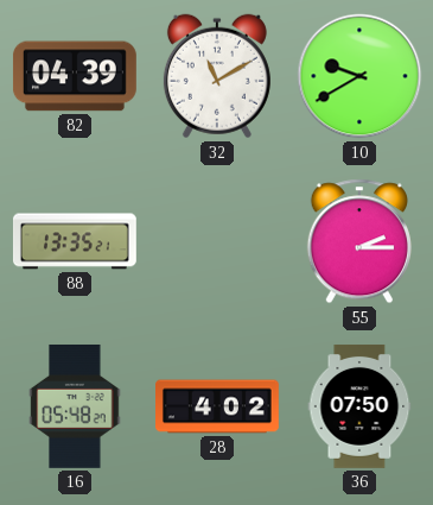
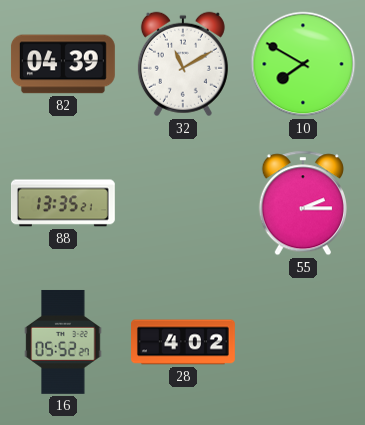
10: 9:40 -> 7:50
16: 05:48 -> 05:52
36: 07:50 -> none
